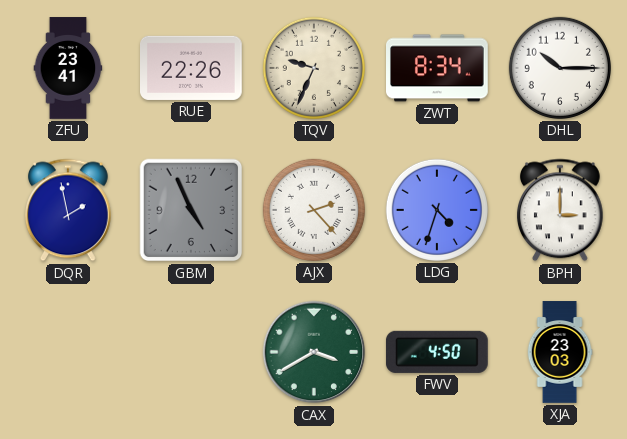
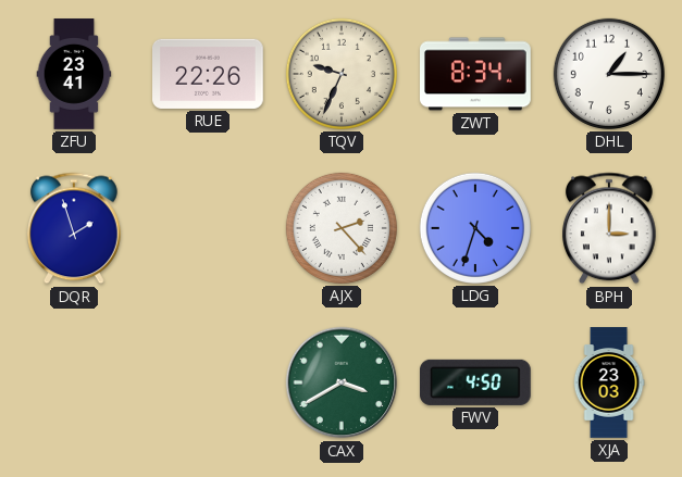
DHL: 10:15 -> 1:15
DQR: 1:58 -> 1:57
GBM: 4:56 -> none
